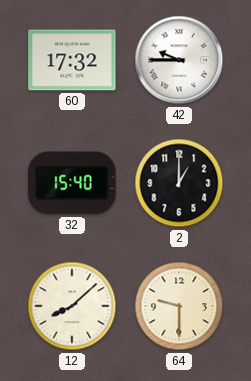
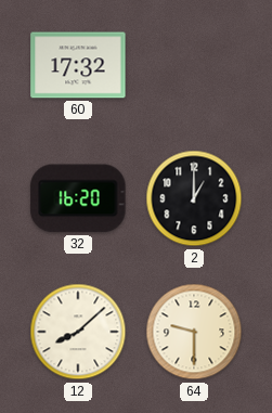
42: 9:45 -> none
32: 15:40 -> 16:20
